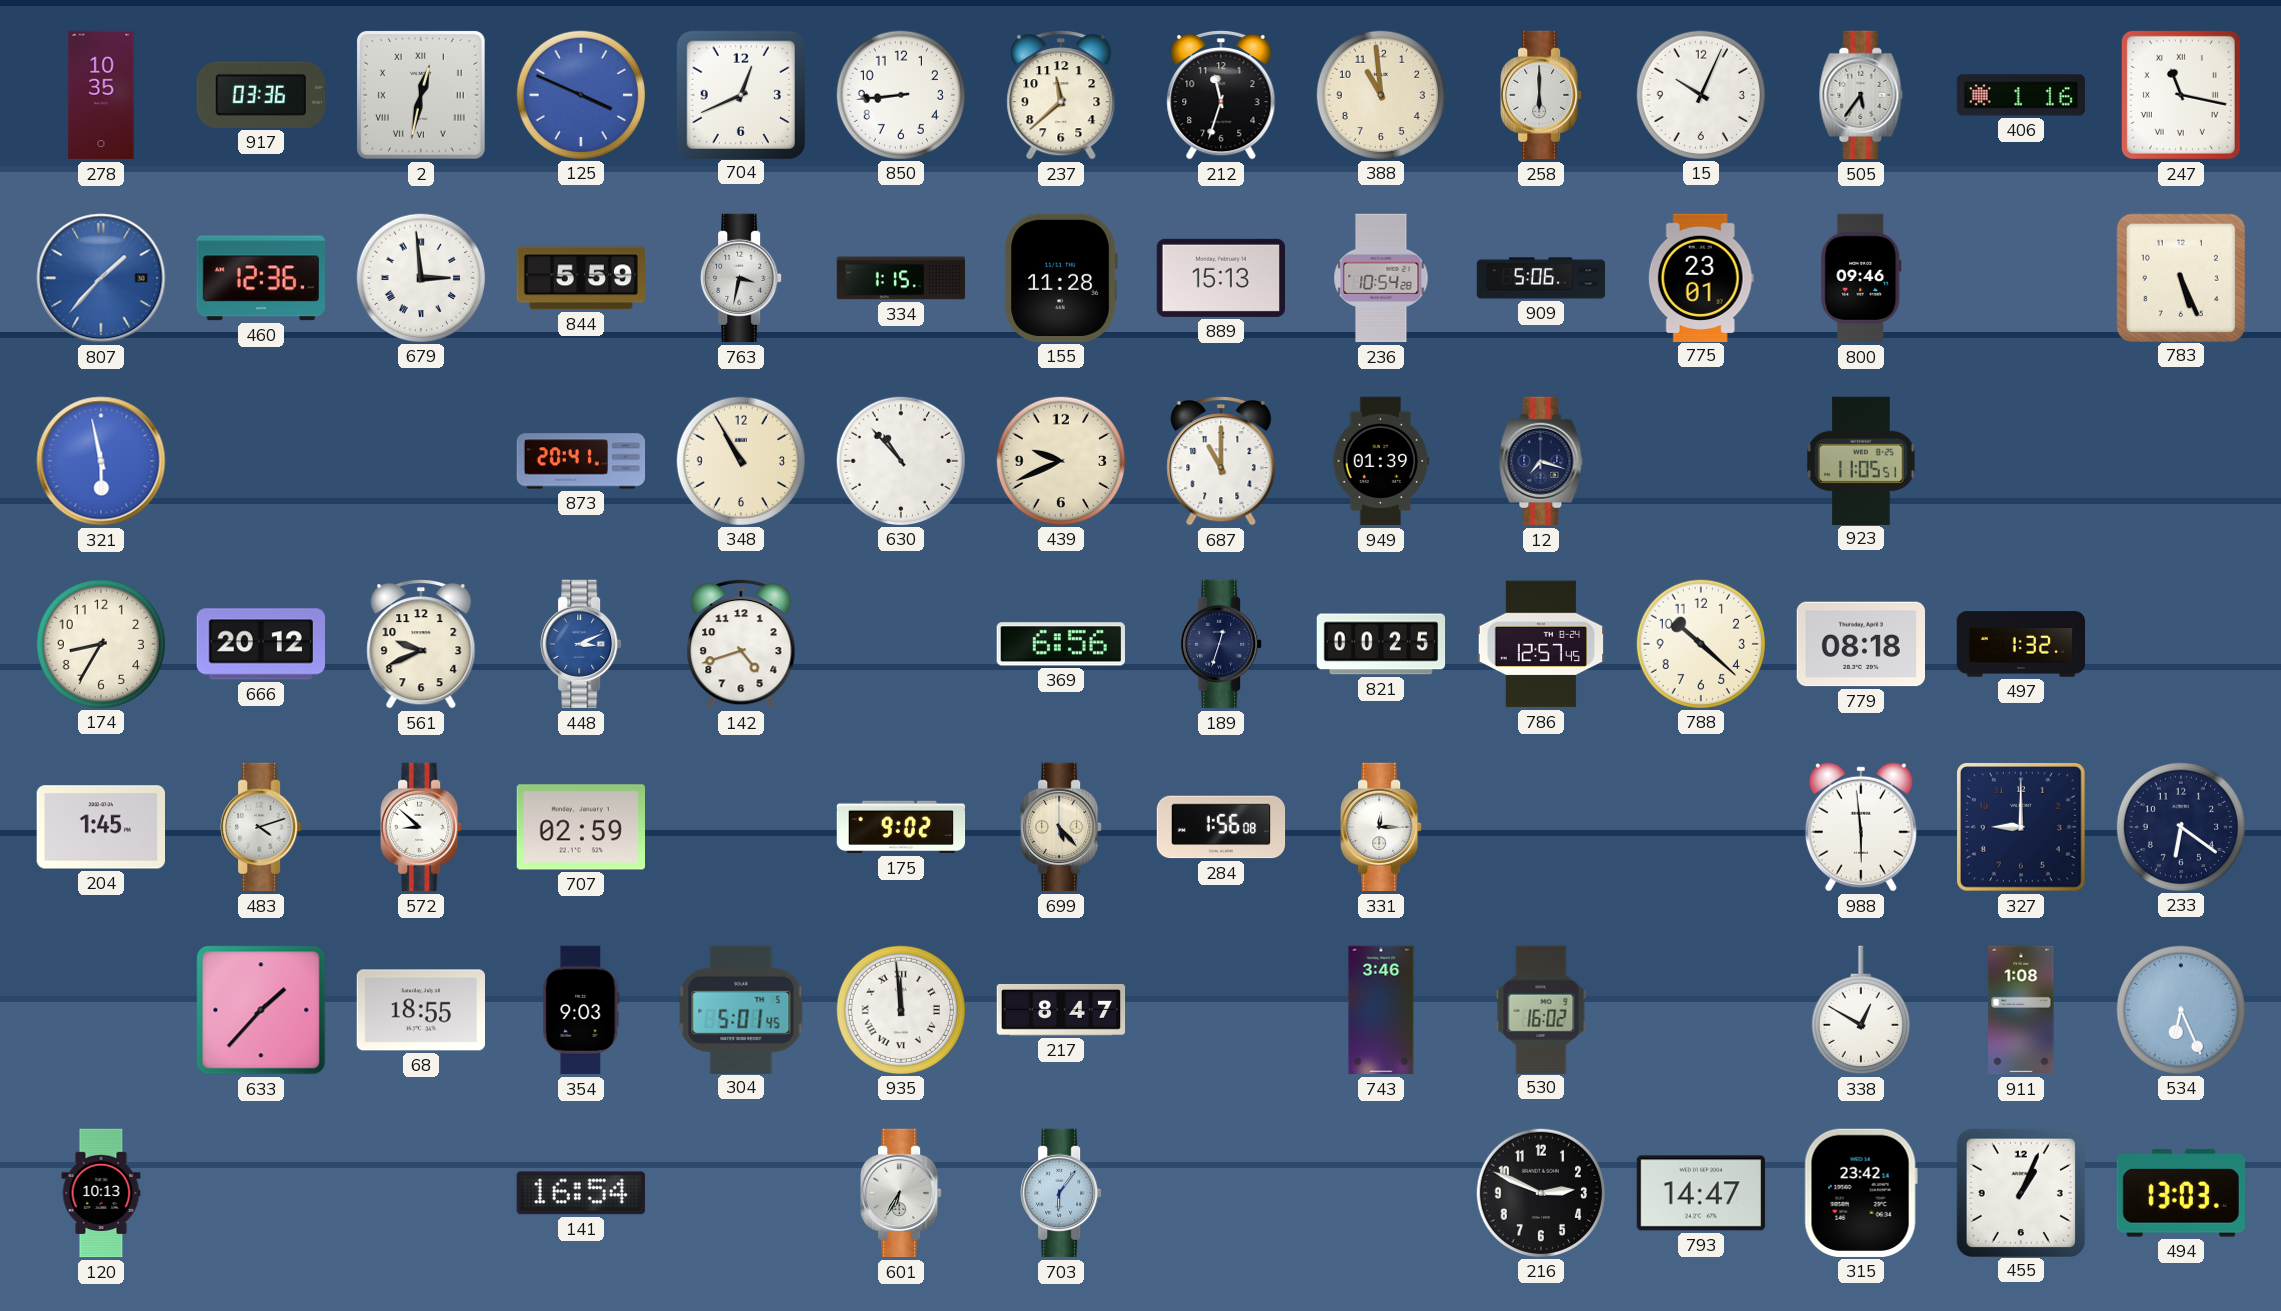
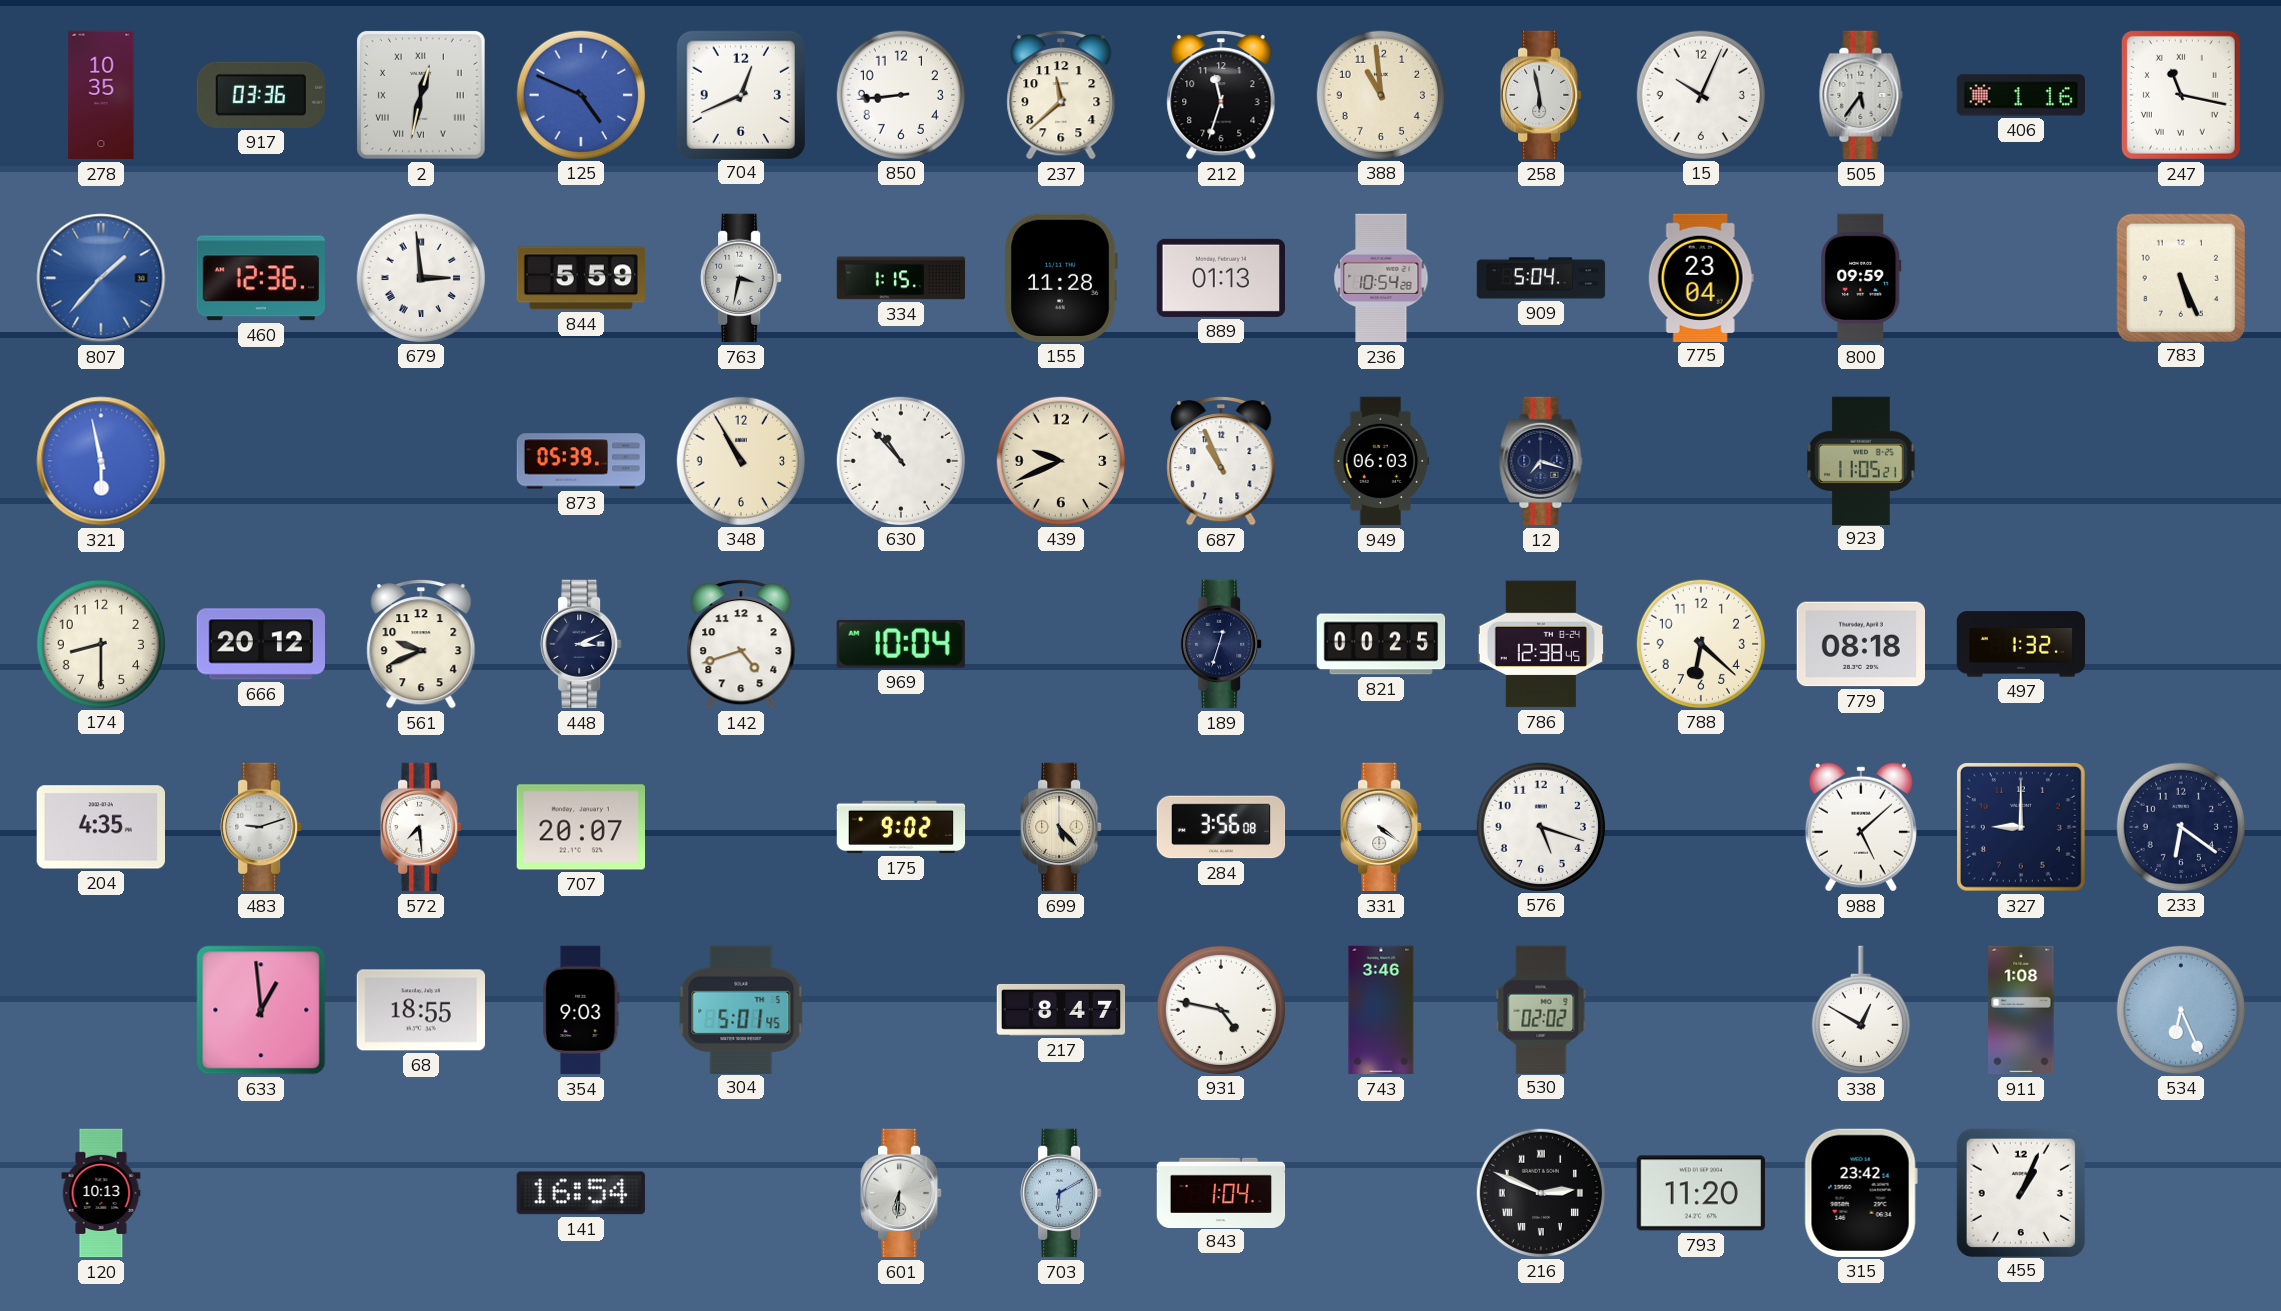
125: 3:49 -> 4:49
258: 6:00 -> 5:58
889: 15:13 -> 01:13
909: 5:06 -> 5:04
775: 23:01 -> 23:04
800: 09:46 -> 09:59
873: 20:41 -> 05:39
687: 11:00 -> 10:56
949: 01:39 -> 06:03
923: 11:05:51 -> 11:05:21
174: 8:35 -> 8:30
448 dial: blue -> navy
969: none -> 10:04
369: 6:56 -> none
786: 12:57 -> 12:38
788: 10:22 -> 6:22
204: 1:45 -> 4:35
483: 4:12 -> 9:12
572: 8:52 -> 7:29
707: 02:59 -> 20:07
284: 1:56 -> 3:56
331: 12:15 -> 4:21
576: none -> 5:18
988: 5:59 -> 5:08
633: 1:37 -> 12:59
935: 11:59 -> none
931: none -> 4:47
530: 16:02 -> 02:02
601: 6:35 -> 6:31
703: 6:06 -> 6:10
843: none -> 1:04
216 numerals: Arabic -> Roman
793: 14:47 -> 11:20
494: 13:03 -> none
